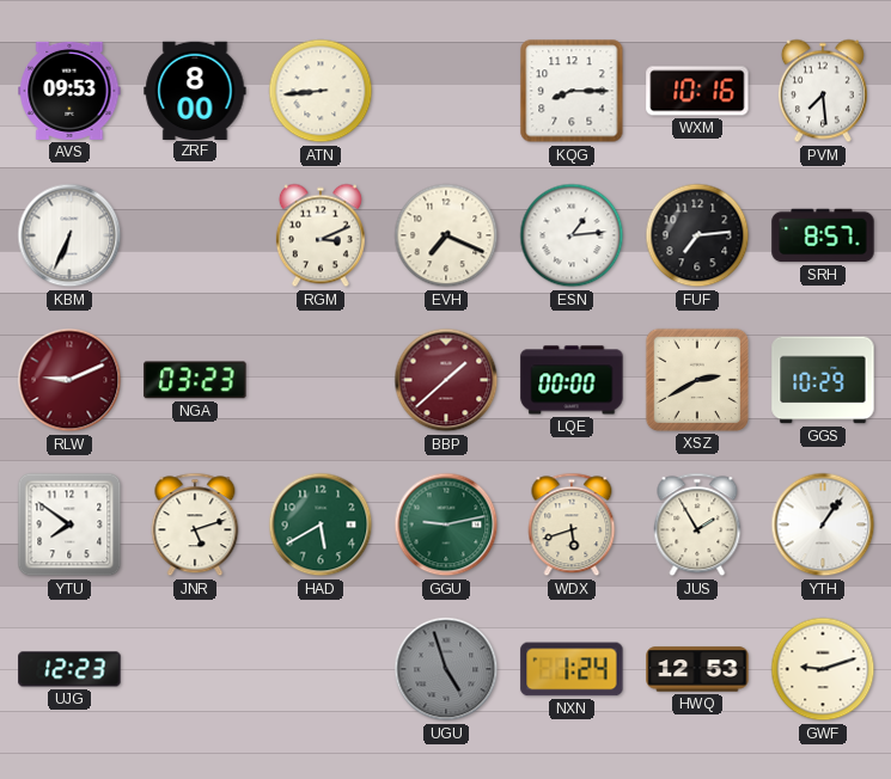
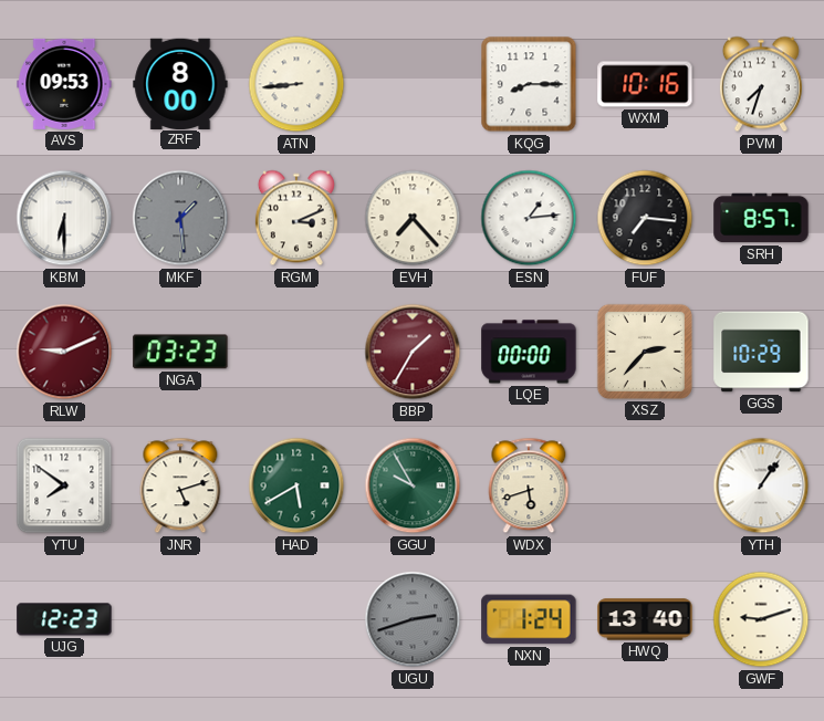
PVM: 7:29 -> 7:33
KBM: 6:34 -> 6:30
MKF: none -> 1:29
EVH: 7:19 -> 7:23
FUF: 7:14 -> 7:16
BBP: 1:38 -> 1:35
XSZ: 2:40 -> 2:37
GGU: 9:13 -> 9:55
JUS: 1:55 -> none
UGU: 4:57 -> 2:42
HWQ: 12:53 -> 13:40
